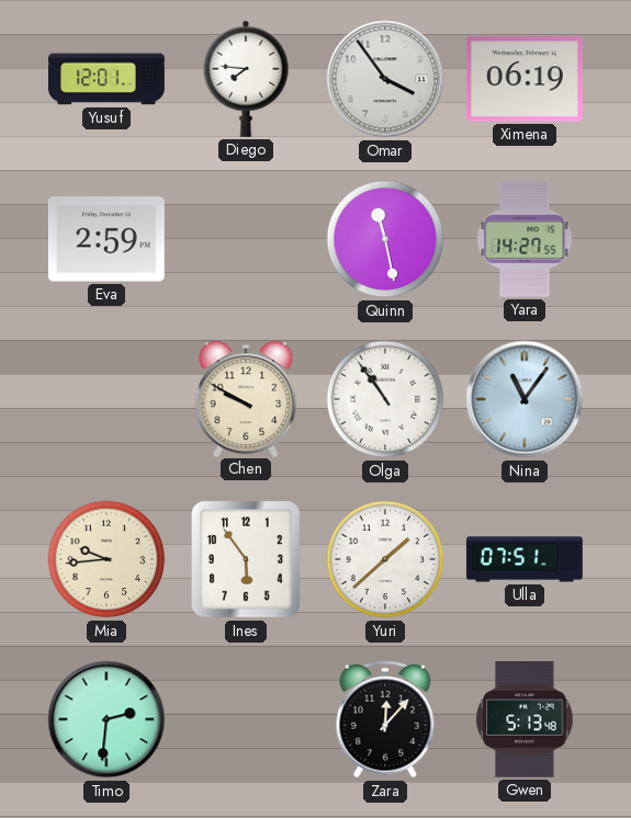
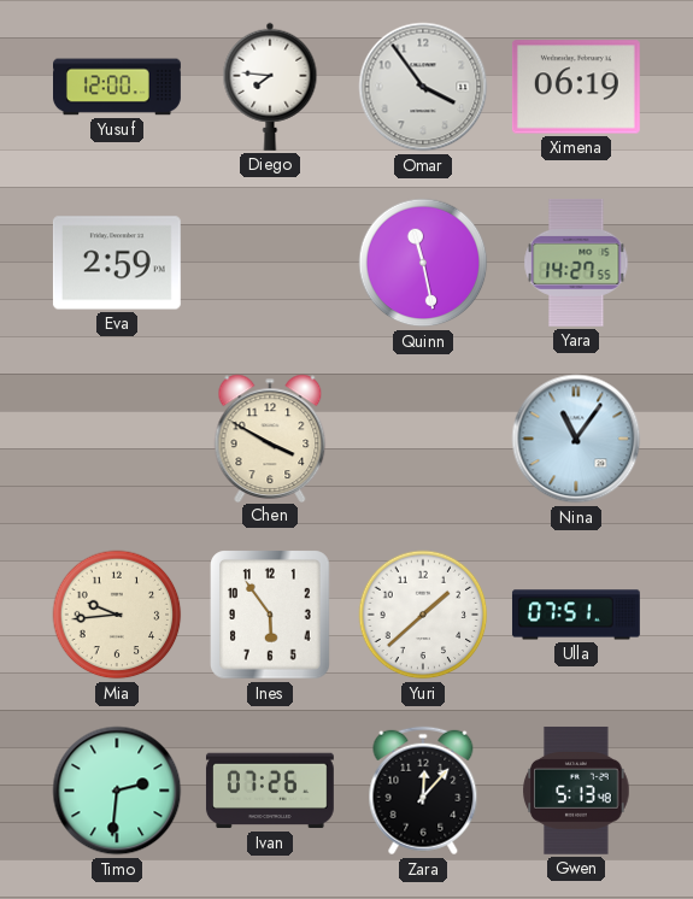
Yusuf: 12:01 -> 12:00
Chen: 9:50 -> 3:50
Olga: 10:54 -> none
Ivan: none -> 07:26
